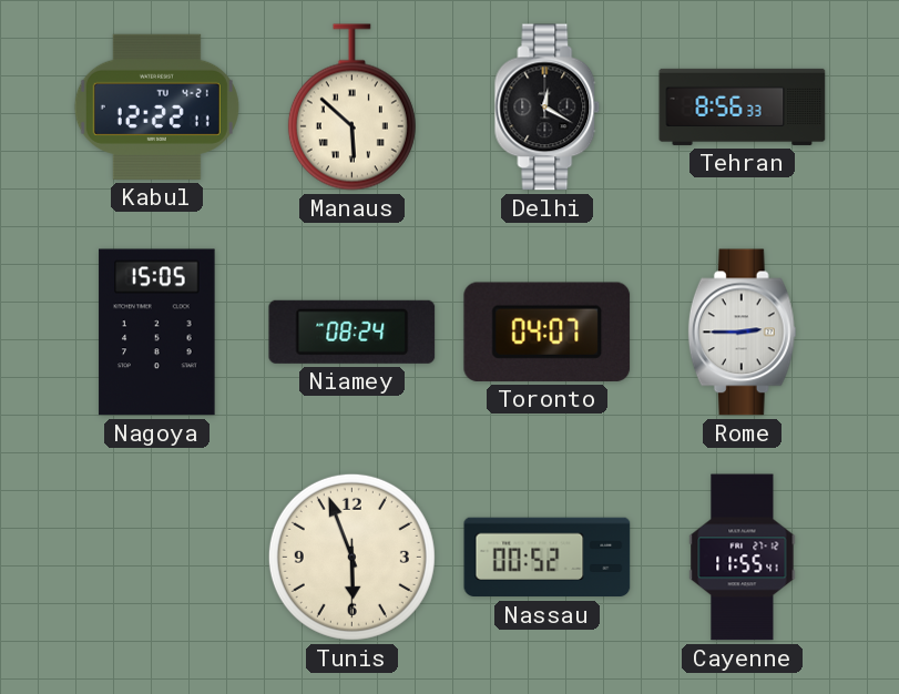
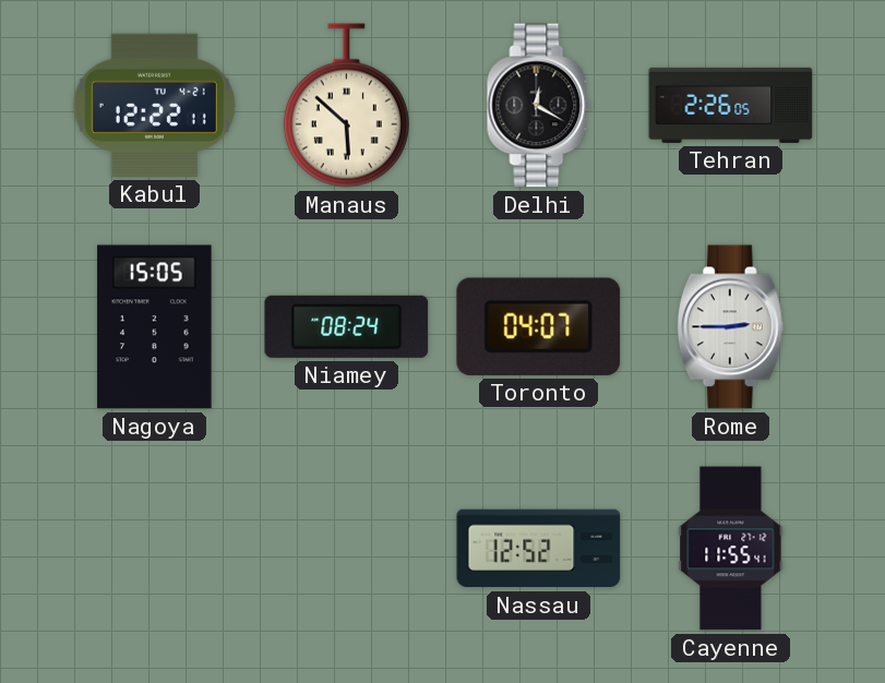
Tehran: 8:56 -> 2:26
Tunis: 5:56 -> none
Nassau: 00:52 -> 12:52
